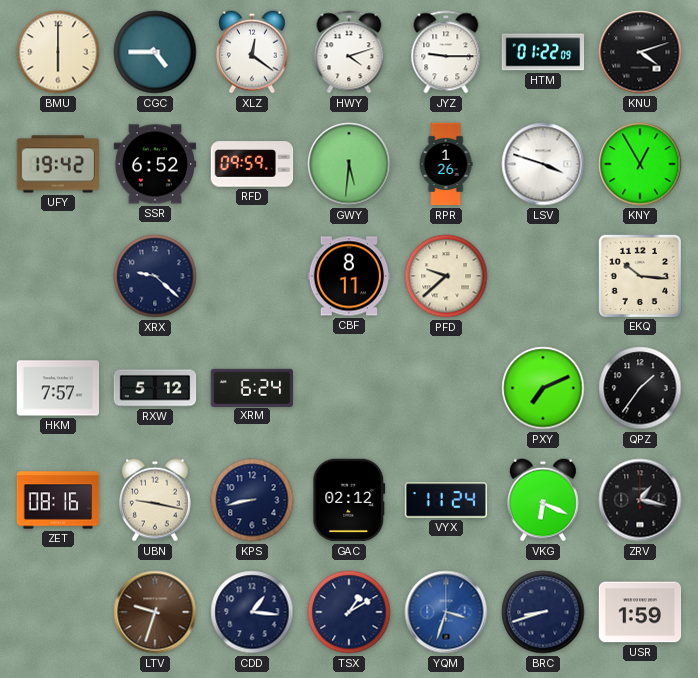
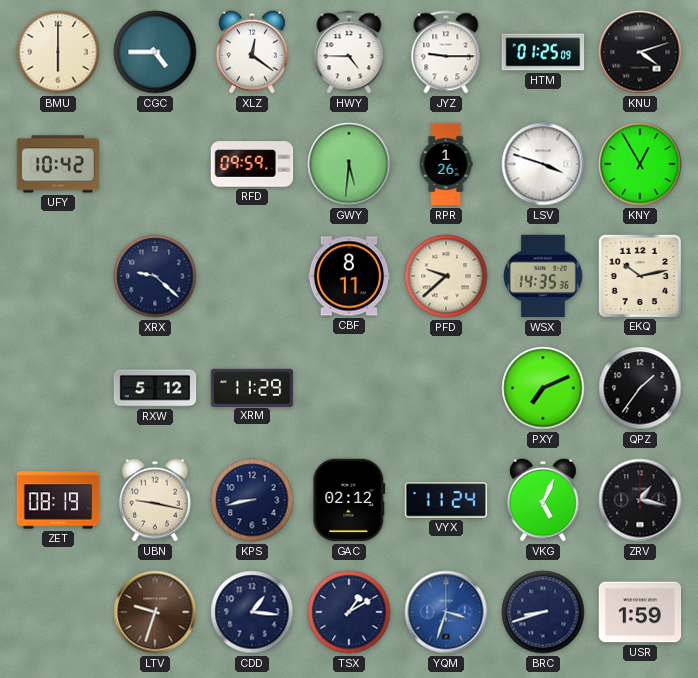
HWY: 4:12 -> 4:45
HTM: 01:22 -> 01:25
UFY: 19:42 -> 10:42
SSR: 6:52 -> none
WSX: none -> 14:35
EKQ: 10:16 -> 10:13
HKM: 7:57 -> none
XRM: 6:24 -> 11:29
ZET: 08:16 -> 08:19
VKG: 6:19 -> 5:04
